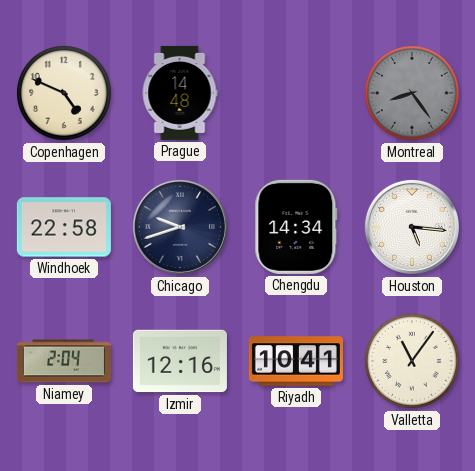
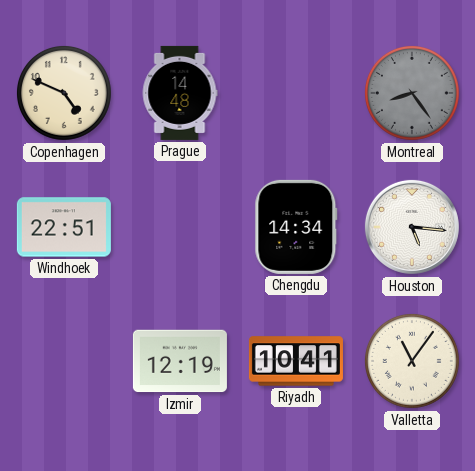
Windhoek: 22:58 -> 22:51
Chicago: 9:42 -> none
Niamey: 2:04 -> none
Izmir: 12:16 -> 12:19
